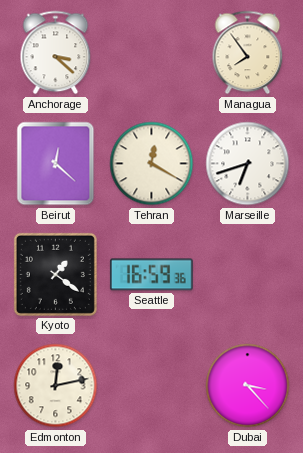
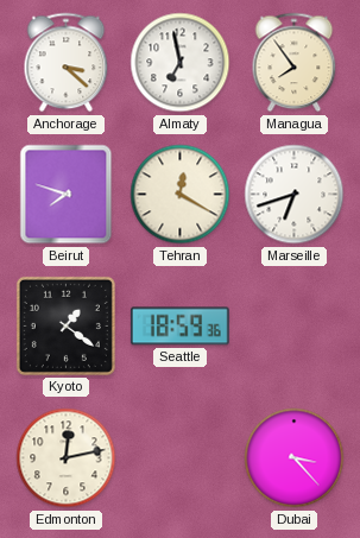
Almaty: none -> 6:58
Beirut: 12:22 -> 7:48
Seattle: 16:59 -> 18:59
